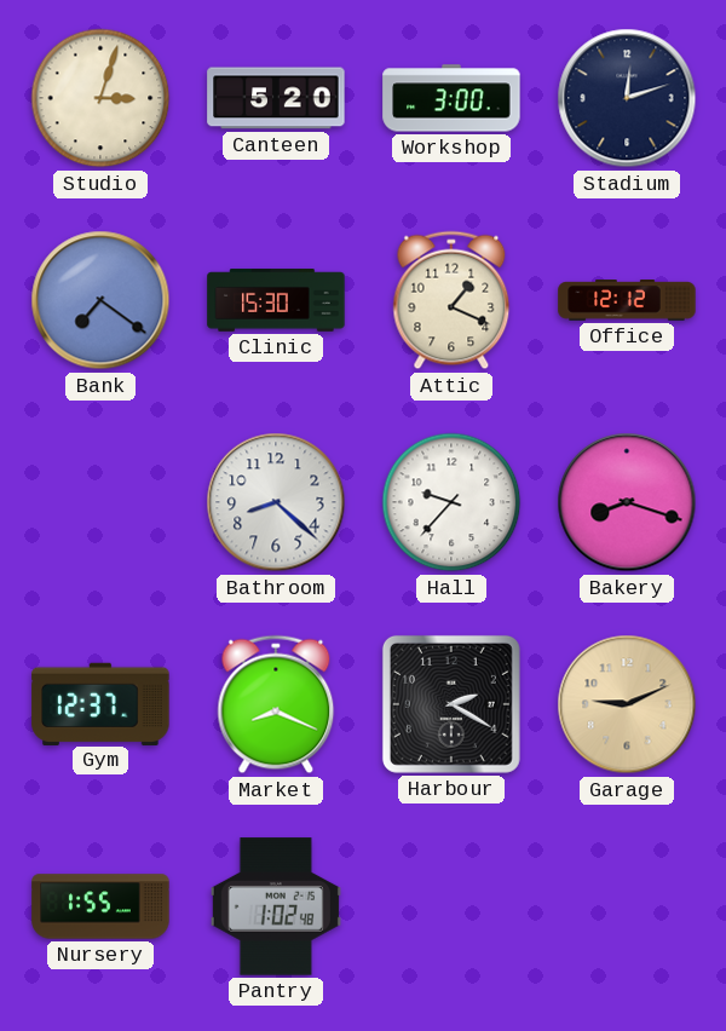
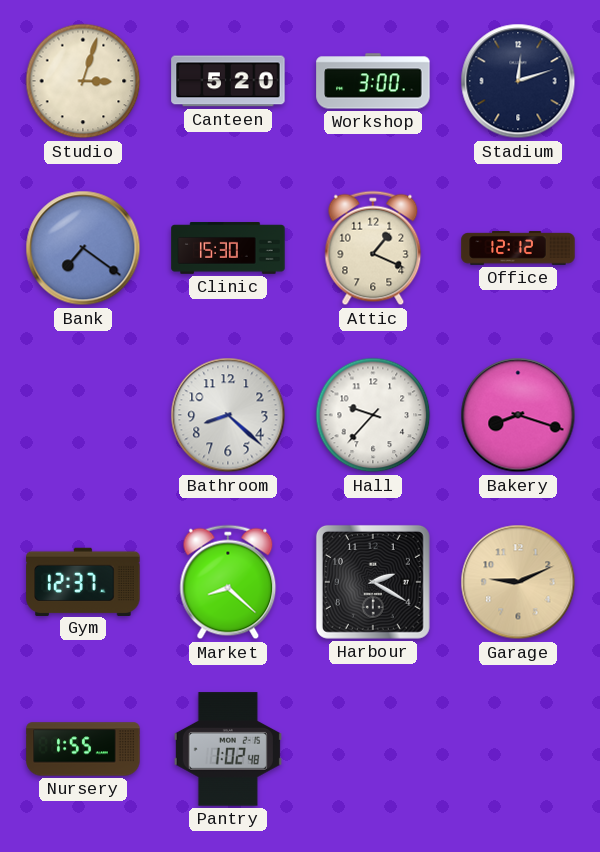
Market: 8:19 -> 8:22
